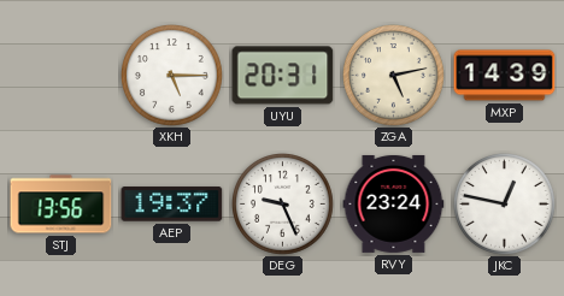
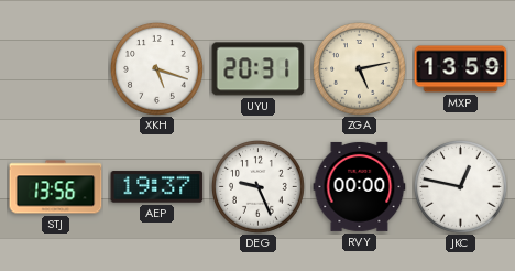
XKH: 5:15 -> 5:18
MXP: 14:39 -> 13:59
RVY: 23:24 -> 00:00
